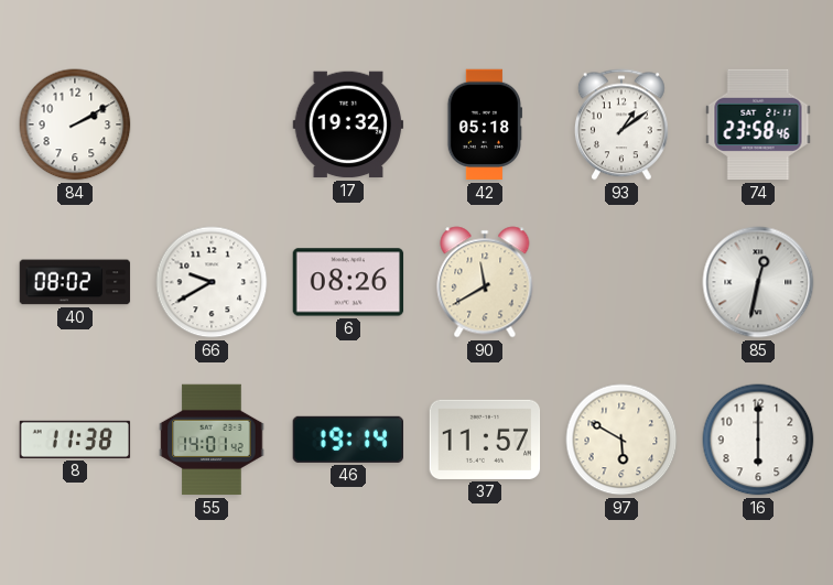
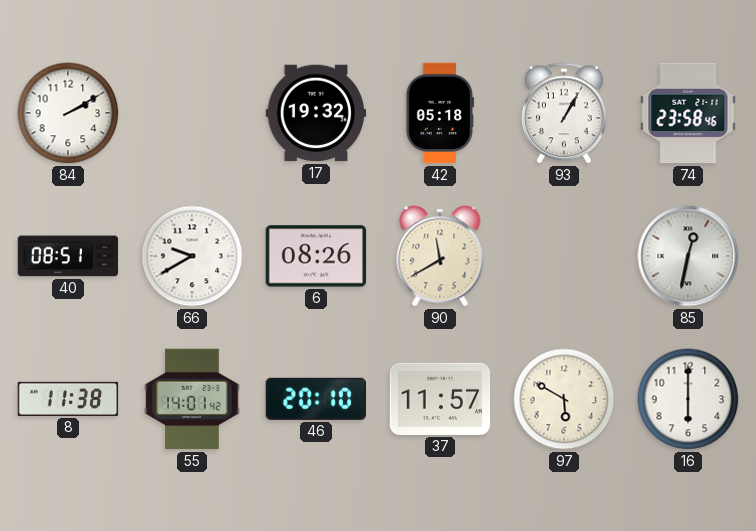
93: 1:09 -> 1:05
40: 08:02 -> 08:51
46: 19:14 -> 20:10
